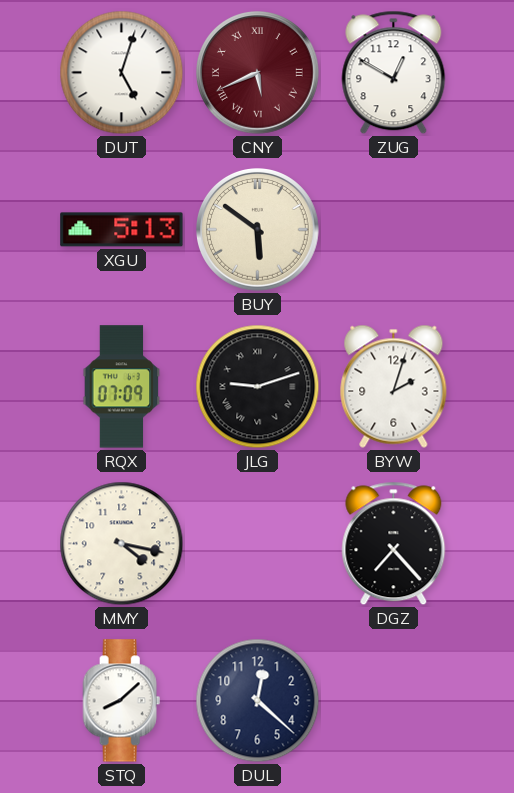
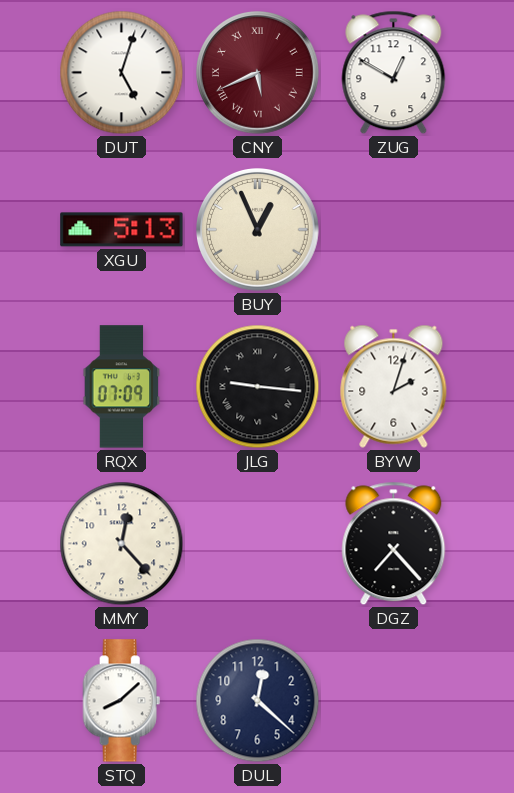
BUY: 5:51 -> 12:56
JLG: 9:12 -> 9:16
MMY: 4:17 -> 12:23
